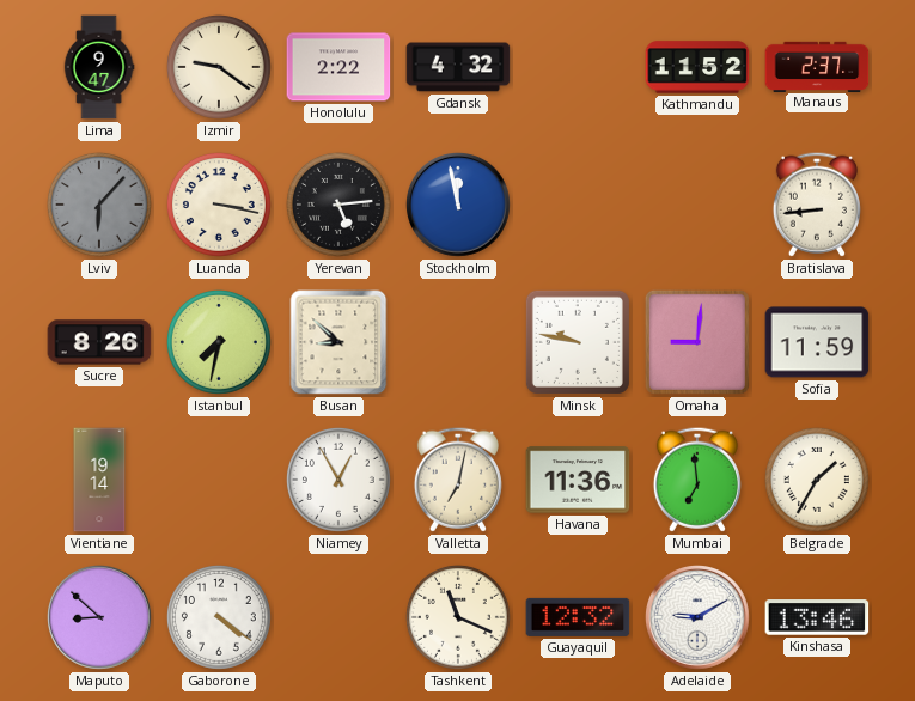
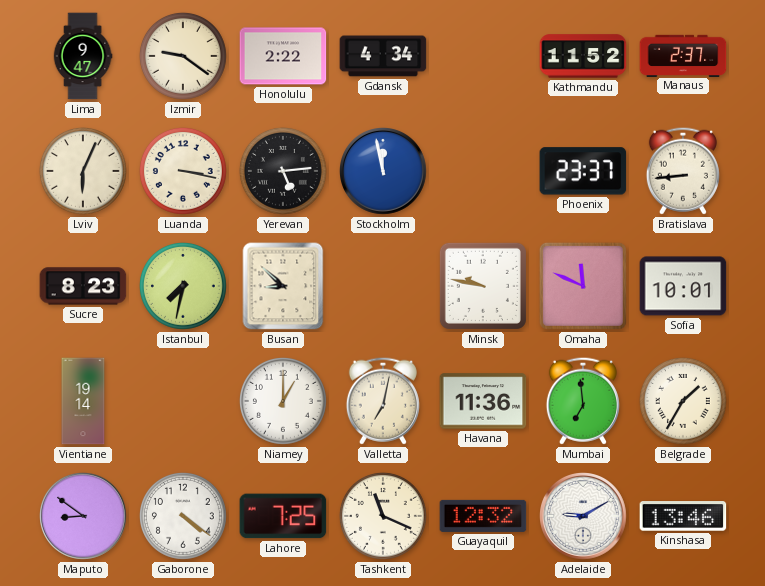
Gdansk: 4:32 -> 4:34
Lviv: 6:07 -> 6:04
Lviv dial: grey -> cream
Phoenix: none -> 23:37
Sucre: 8:26 -> 8:23
Omaha: 9:01 -> 11:49
Sofia: 11:59 -> 10:01
Niamey: 12:55 -> 1:00
Maputo: 8:52 -> 8:51
Lahore: none -> 7:25
